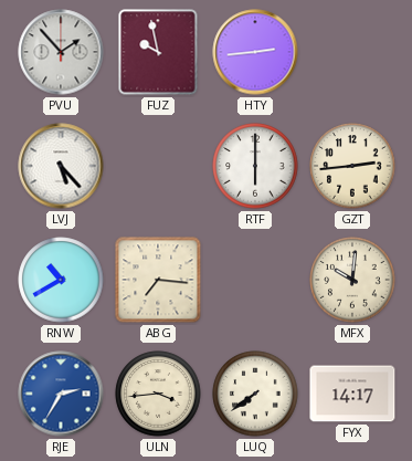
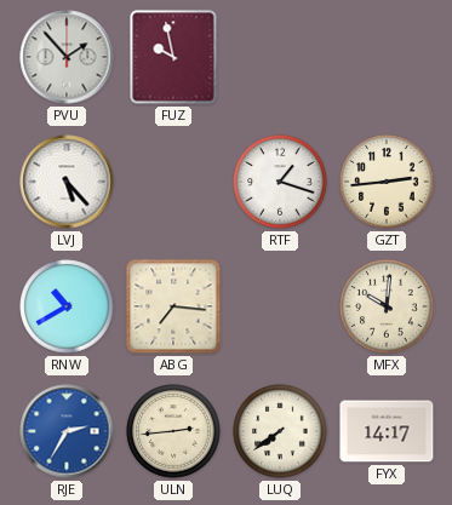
HTY: 2:44 -> none
RTF: 6:00 -> 1:18
ULN: 3:44 -> 2:44
